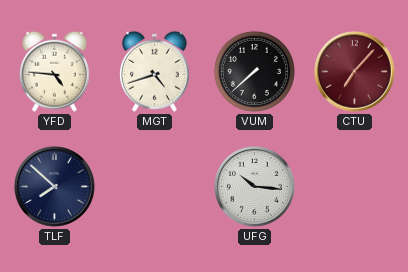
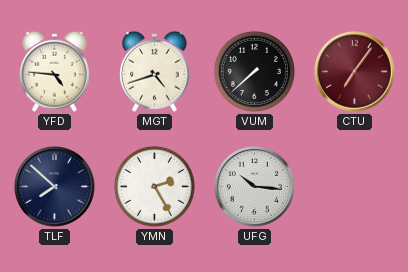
CTU: 7:07 -> 7:06
YMN: none -> 2:25
